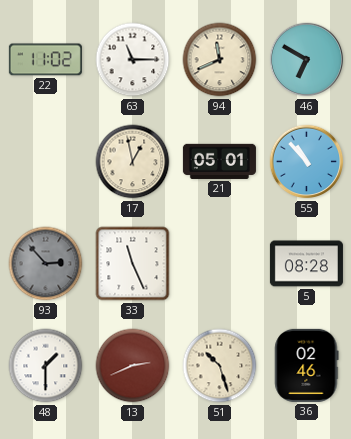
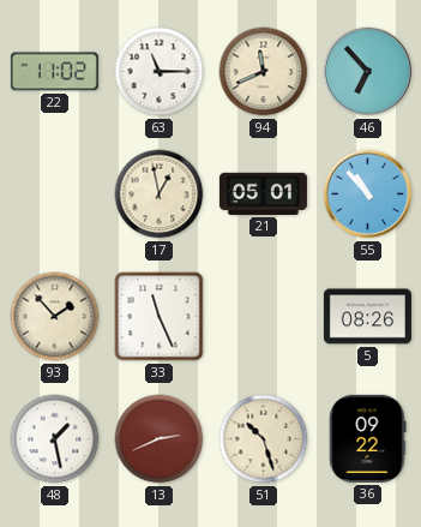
46: 6:50 -> 6:53
93: 2:53 -> 1:53
93 dial: grey -> cream
5: 08:28 -> 08:26
48: 1:30 -> 1:28
36: 02:46 -> 09:22
